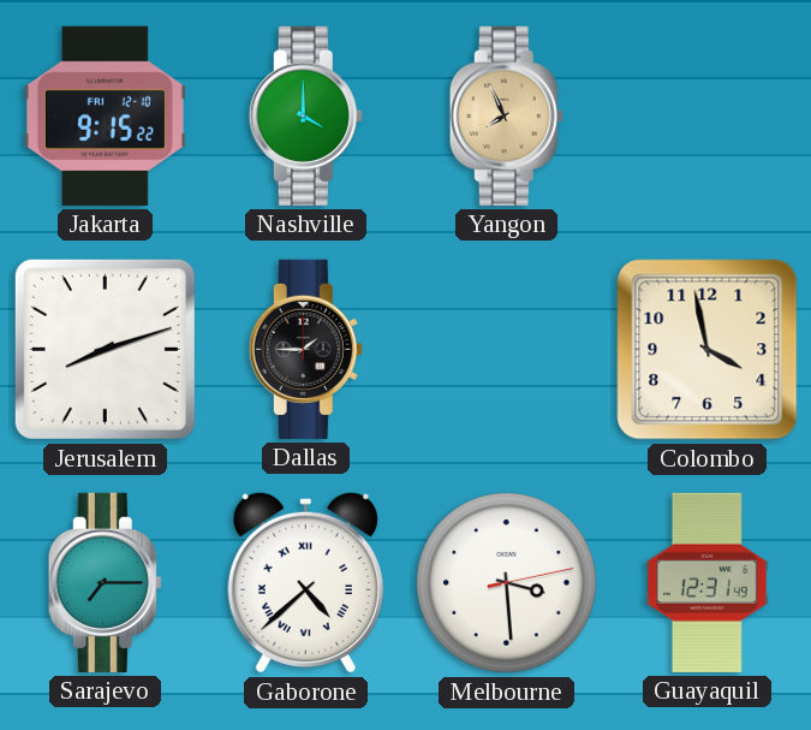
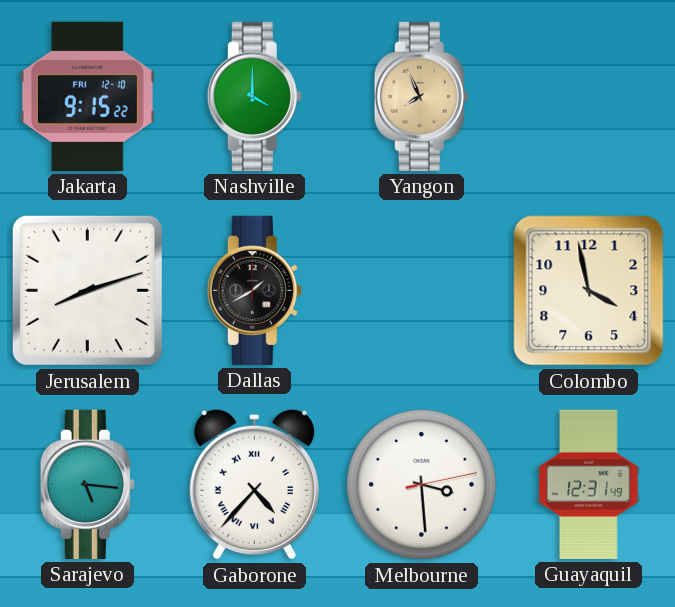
Dallas: 1:45 -> 1:40
Sarajevo: 7:15 -> 5:16
Gaborone: 4:38 -> 4:37
